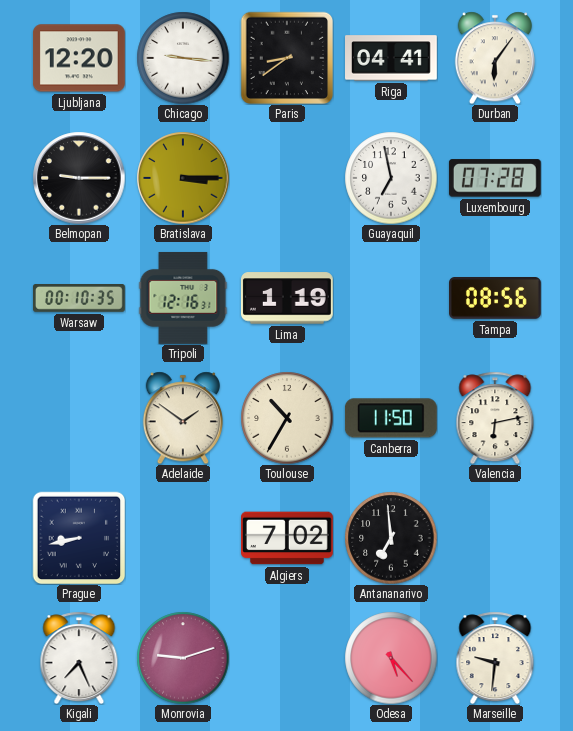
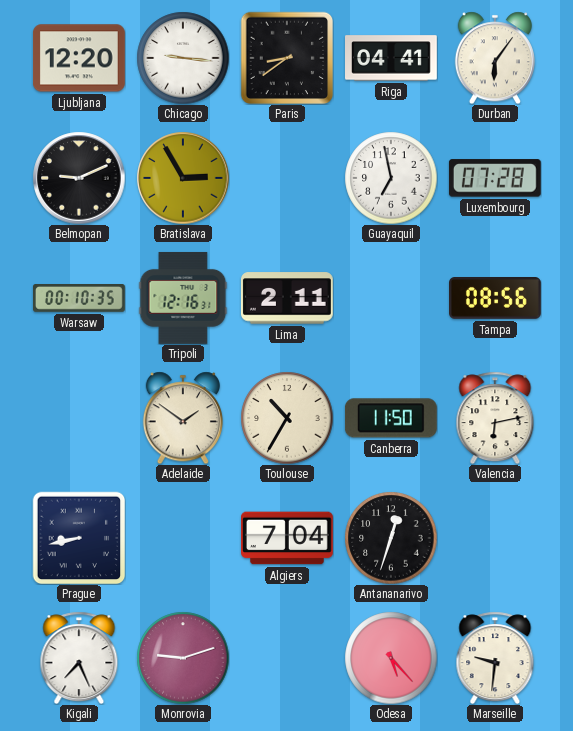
Belmopan: 9:15 -> 9:11
Bratislava: 3:15 -> 2:55
Lima: 1:19 -> 2:11
Algiers: 7:02 -> 7:04
Antananarivo: 6:59 -> 12:33
